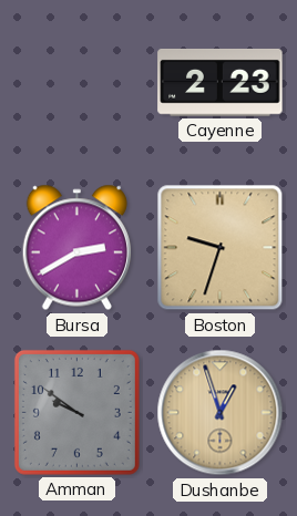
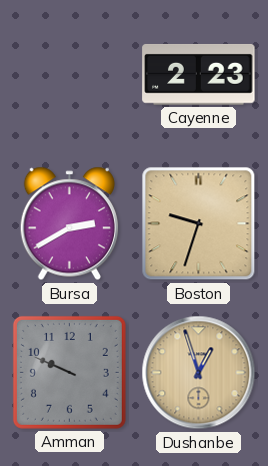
Amman: 9:51 -> 9:49
